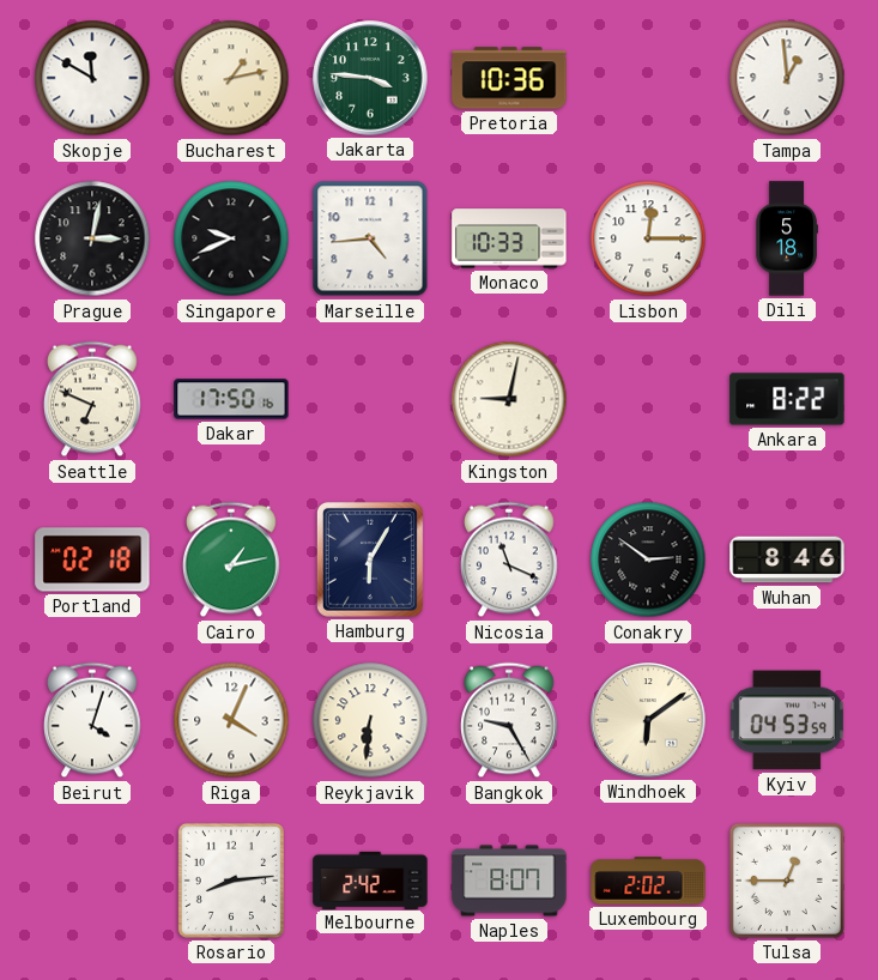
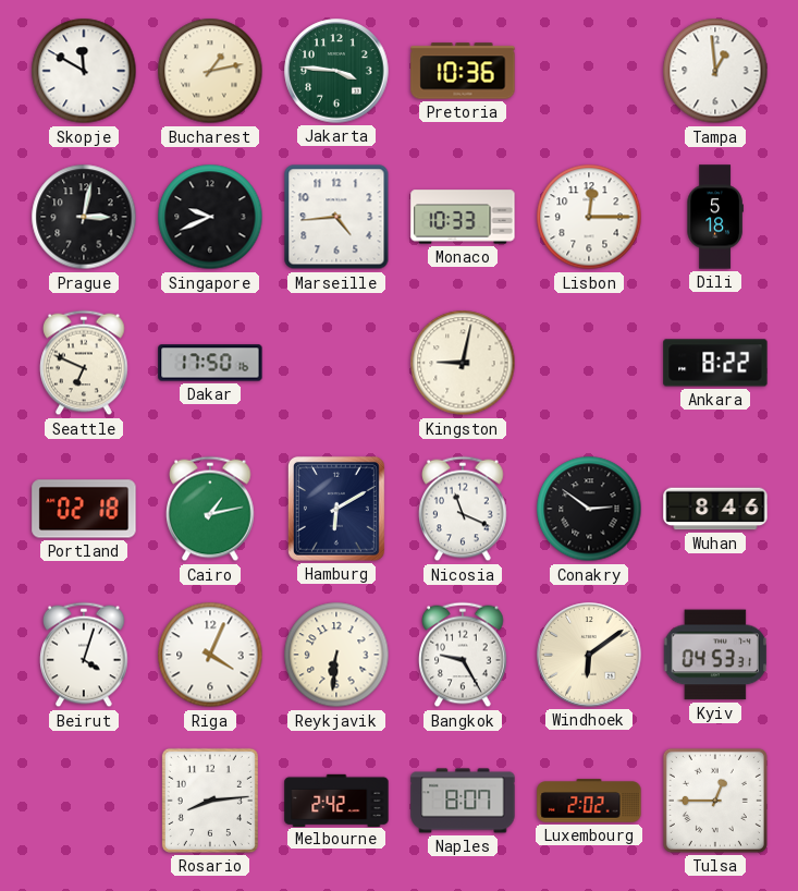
Hamburg: 6:05 -> 6:10
Kyiv: 04:53:59 -> 04:53:31
